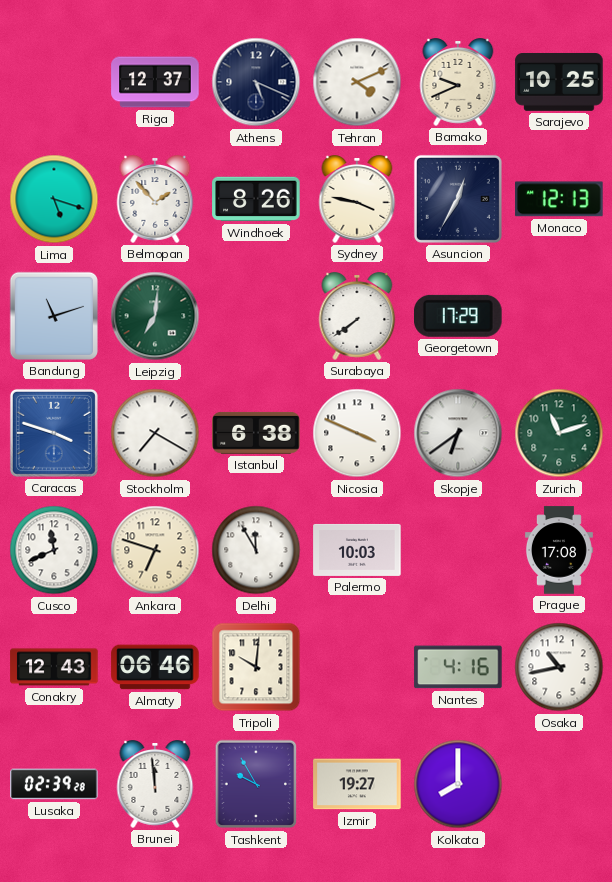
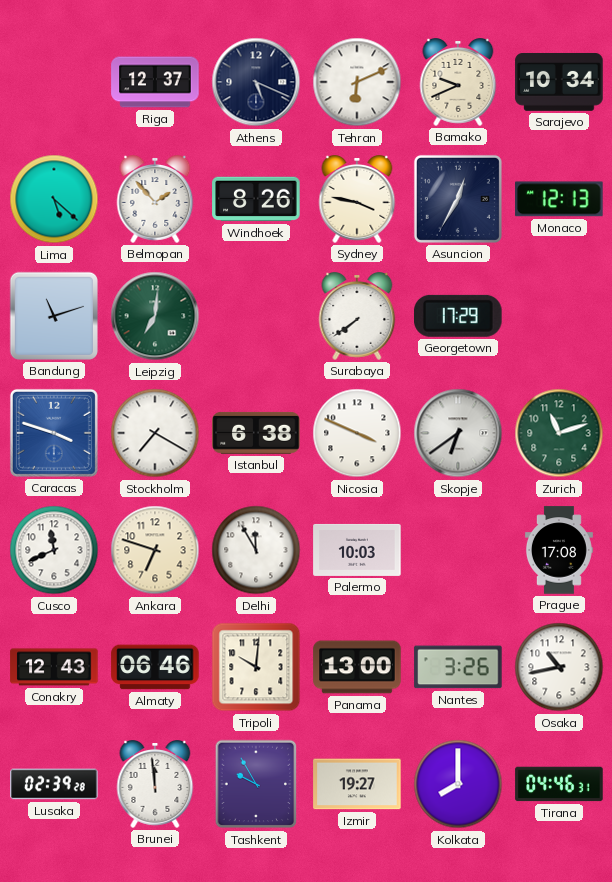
Tehran: 4:11 -> 6:11
Sarajevo: 10:25 -> 10:34
Lima: 5:18 -> 5:22
Panama: none -> 13:00
Nantes: 4:16 -> 3:26
Tirana: none -> 04:46
